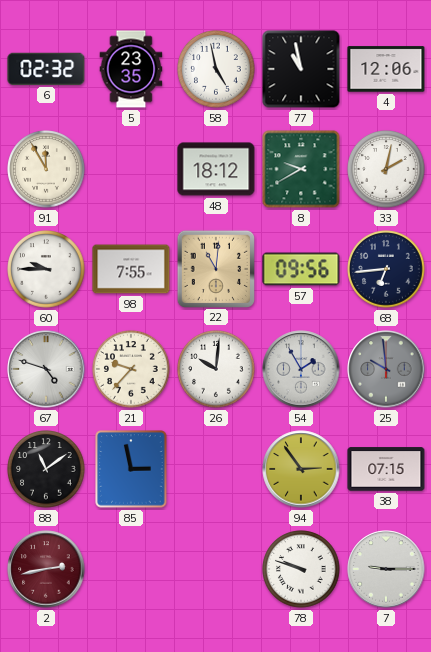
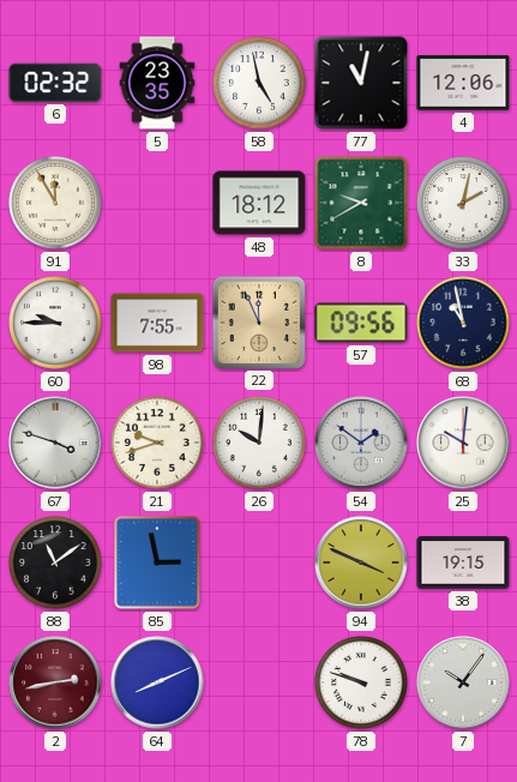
77: 10:58 -> 11:02
22: 11:01 -> 11:56
68: 6:44 -> 10:58
67: 4:48 -> 3:48
21: 9:37 -> 9:42
54: 1:55 -> 1:51
25: 9:59 -> 10:01
25 dial: grey -> white
94: 2:54 -> 3:49
38: 07:15 -> 19:15
64: none -> 8:11
7: 9:15 -> 10:06
